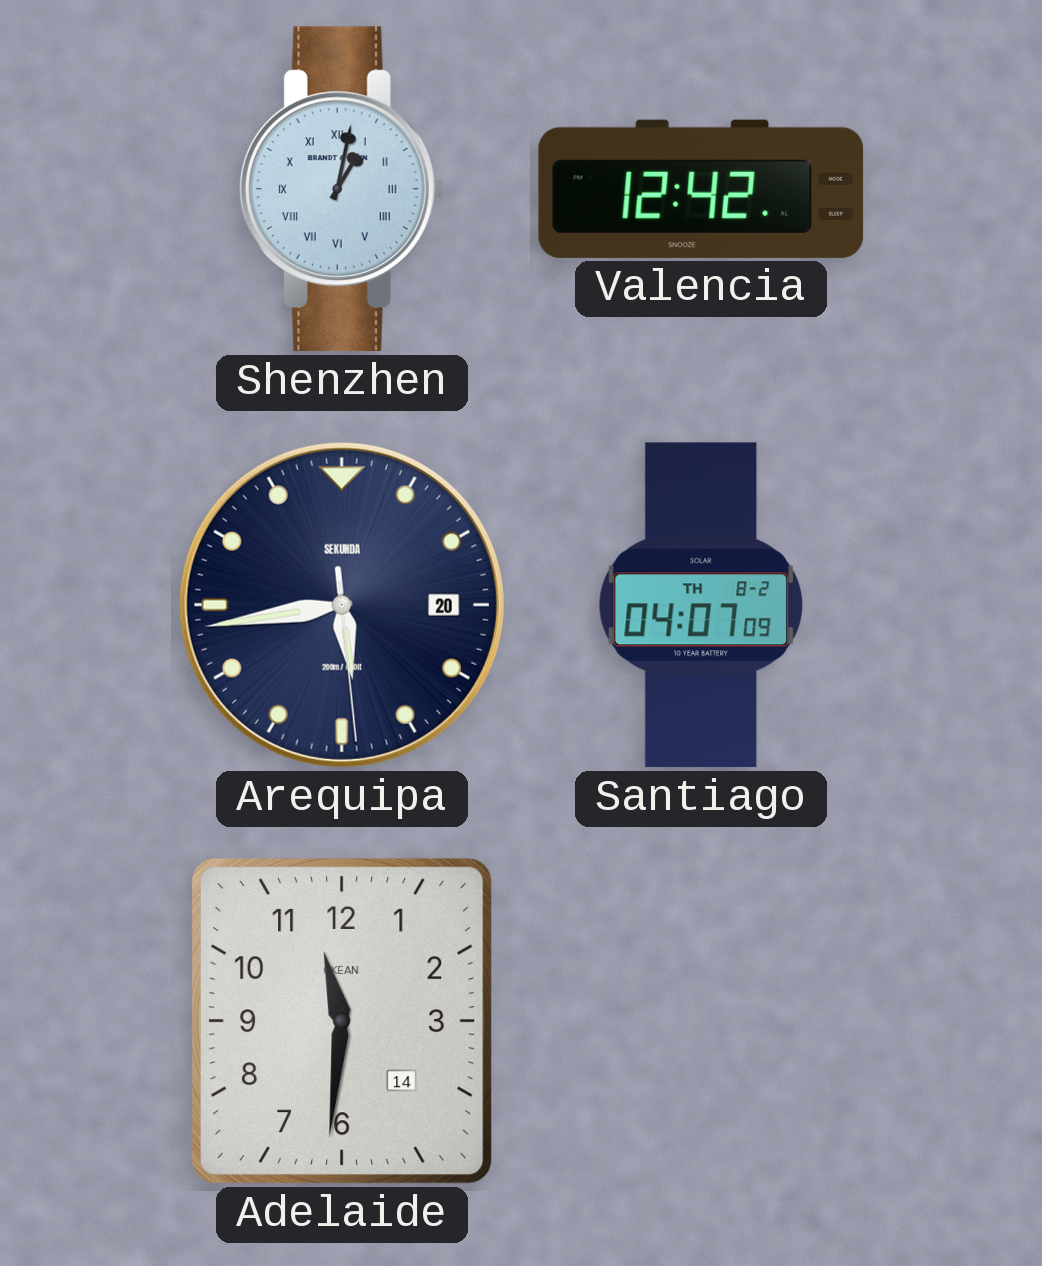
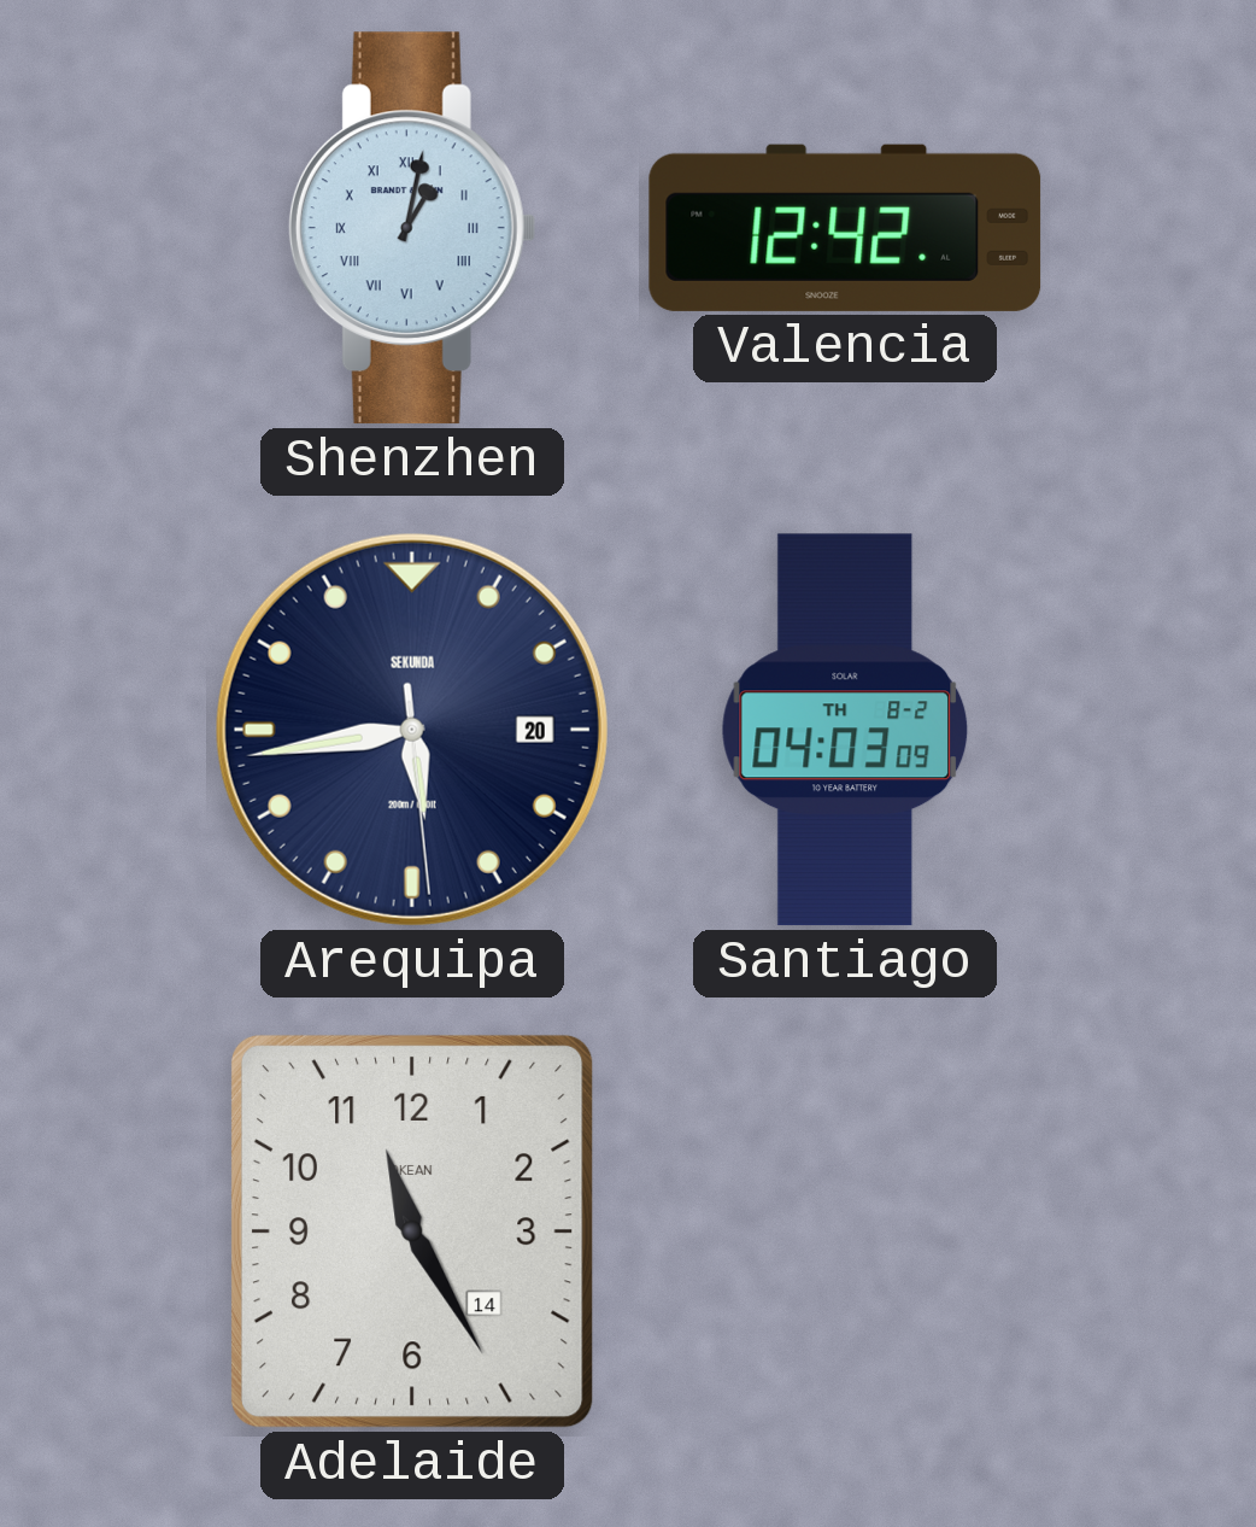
Santiago: 04:07 -> 04:03
Adelaide: 11:31 -> 11:25
